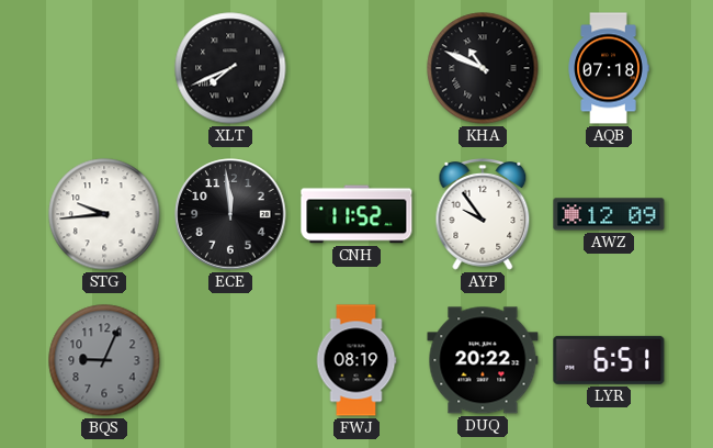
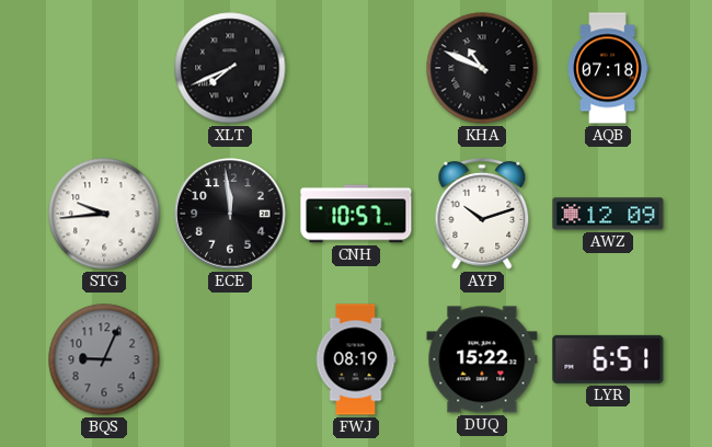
CNH: 11:52 -> 10:57
AYP: 9:54 -> 10:12
DUQ: 20:22 -> 15:22
